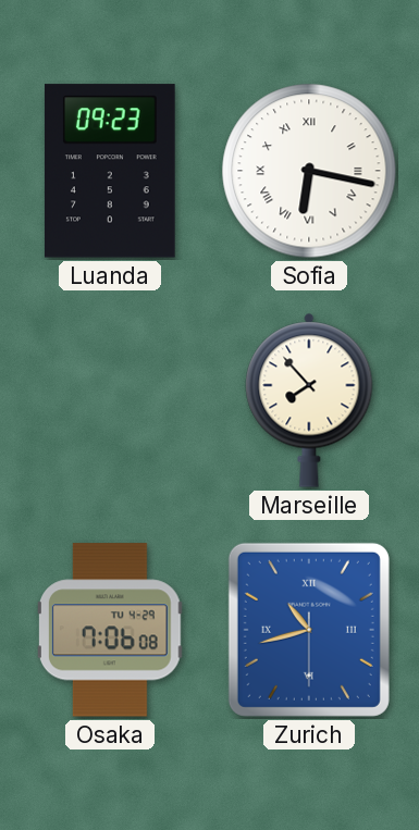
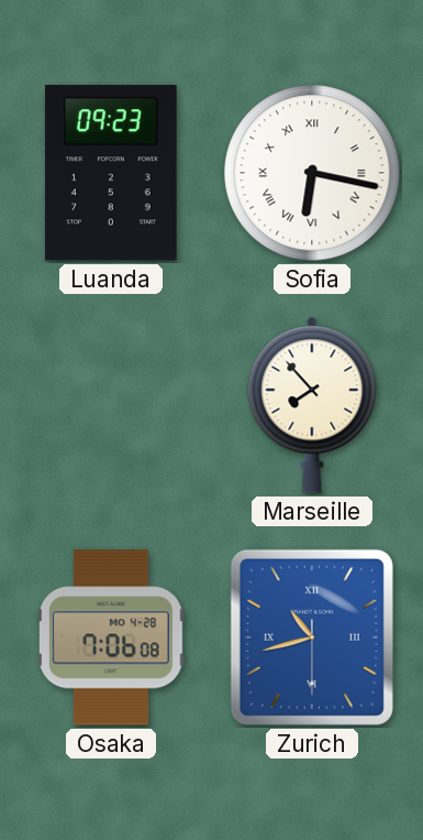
Osaka date: TU 4-29 -> MO 4-28
